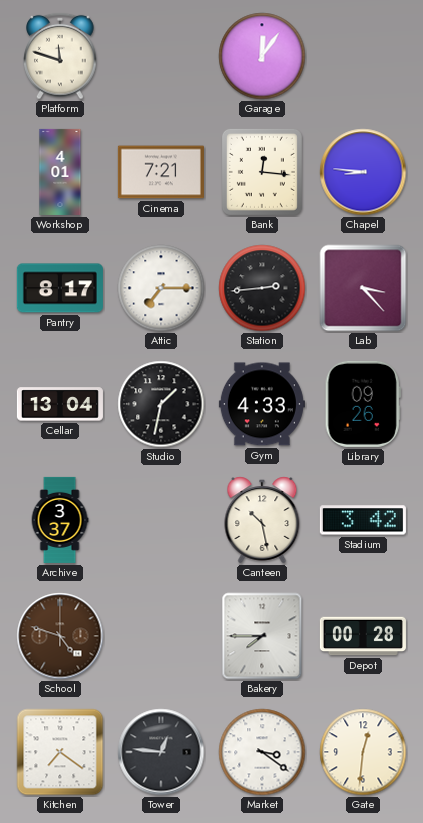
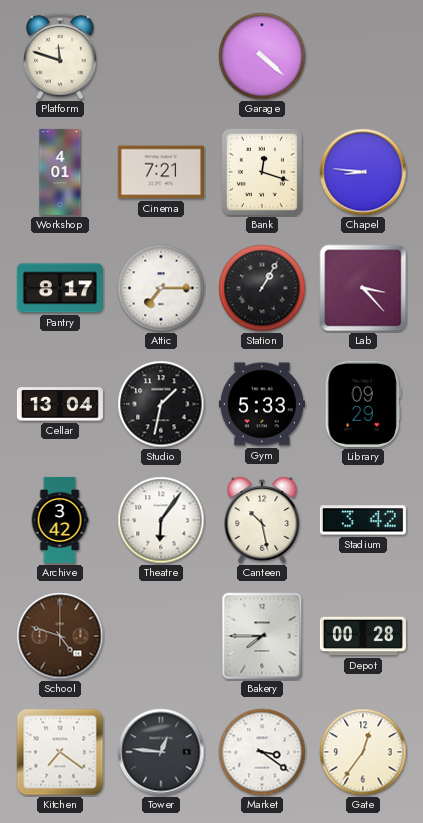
Garage: 12:06 -> 4:22
Bank: 12:16 -> 12:18
Station: 2:44 -> 1:05
Gym: 4:33 -> 5:33
Library: 09:26 -> 09:29
Archive: 3:37 -> 3:42
Theatre: none -> 6:06
Gate: 12:31 -> 12:36
